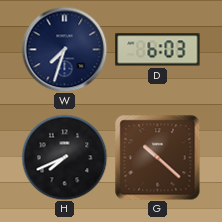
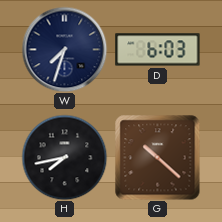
H: 7:41 -> 7:43
